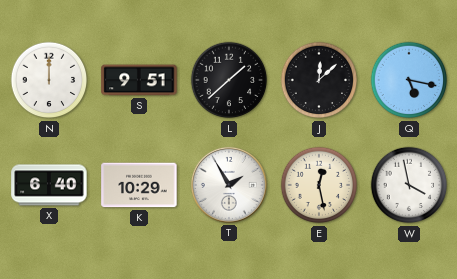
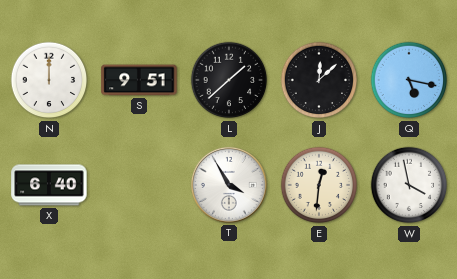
K: 10:29 -> none
T: 1:55 -> 3:55
E: 12:28 -> 12:31
